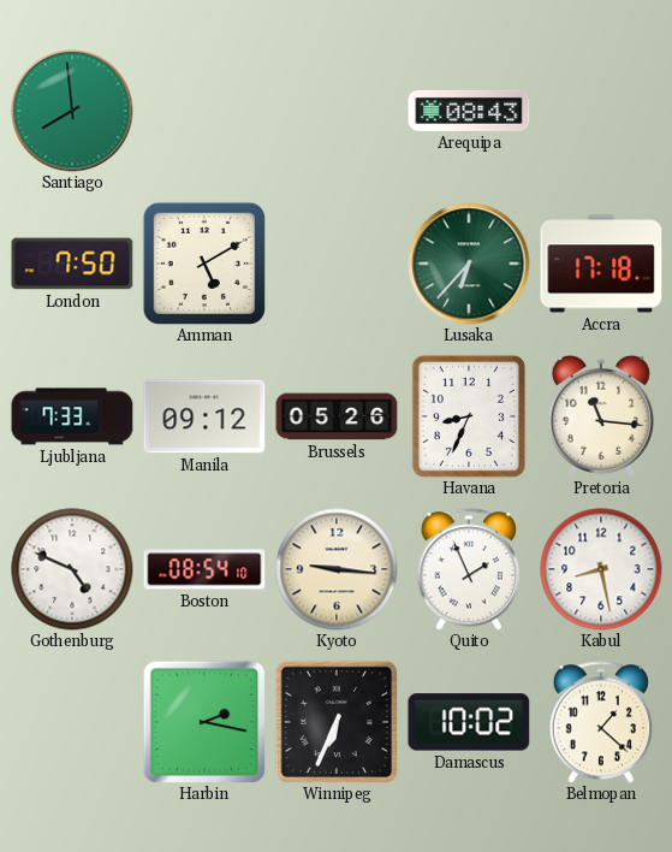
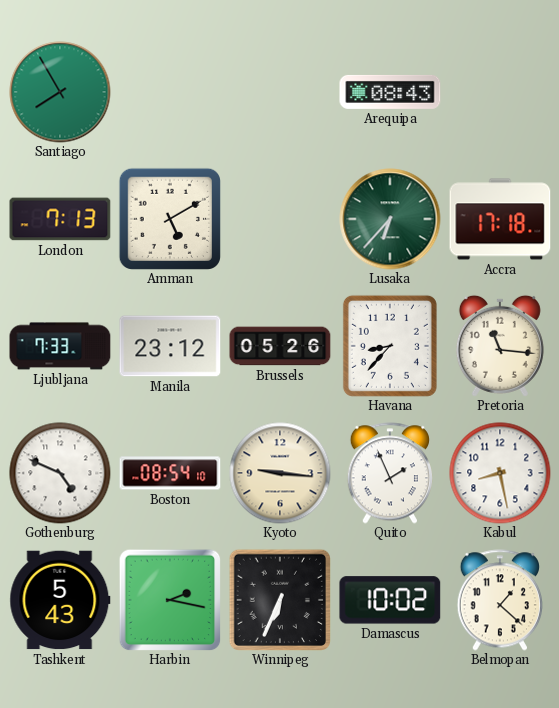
Santiago: 7:59 -> 7:55
London: 7:50 -> 7:13
Manila: 09:12 -> 23:12
Havana: 8:34 -> 8:37
Tashkent: none -> 5:43
